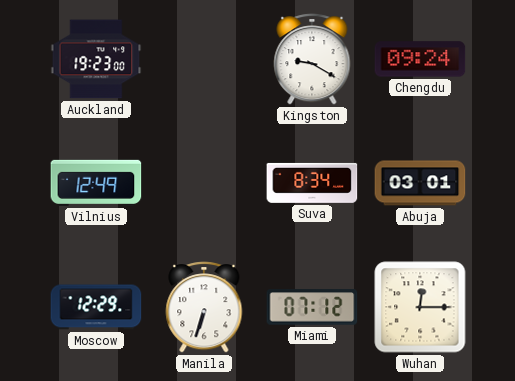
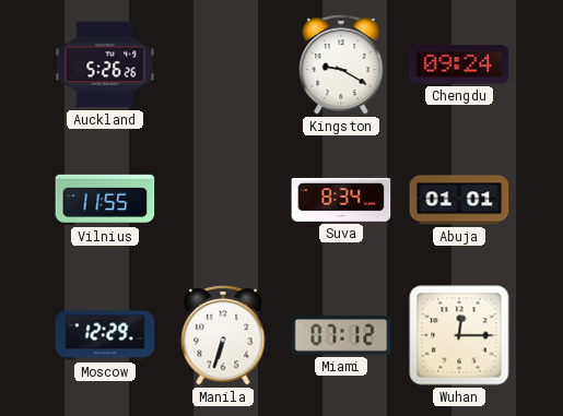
Auckland: 19:23 -> 5:26
Vilnius: 12:49 -> 11:55
Abuja: 03:01 -> 01:01
